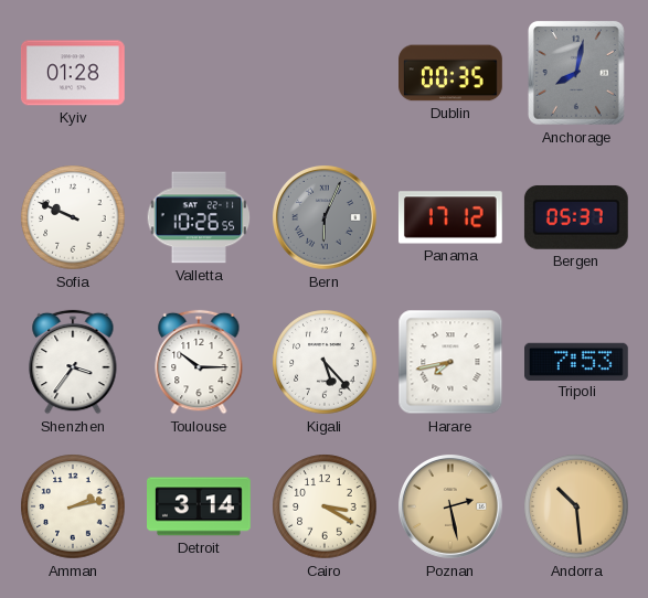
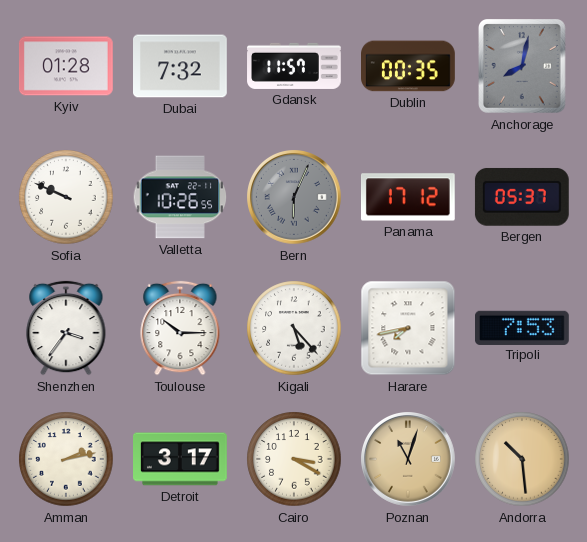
Dubai: none -> 7:32
Gdansk: none -> 11:57
Detroit: 3:14 -> 3:17
Poznan: 2:28 -> 11:03
